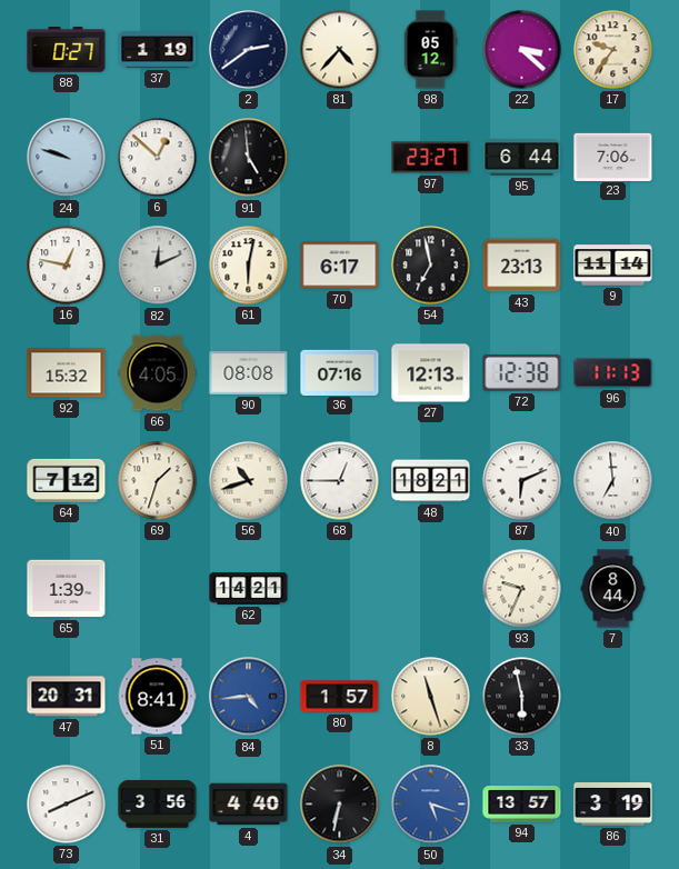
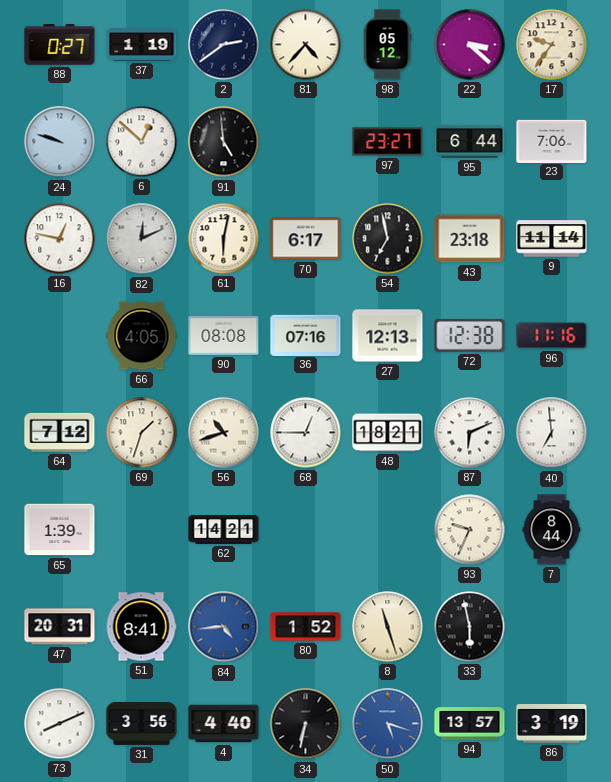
43: 23:13 -> 23:18
92: 15:32 -> none
96: 11:13 -> 11:16
80: 1:57 -> 1:52
